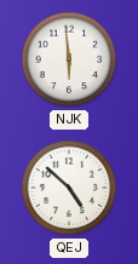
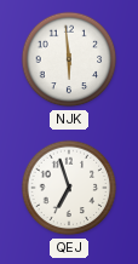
QEJ: 4:52 -> 6:57
